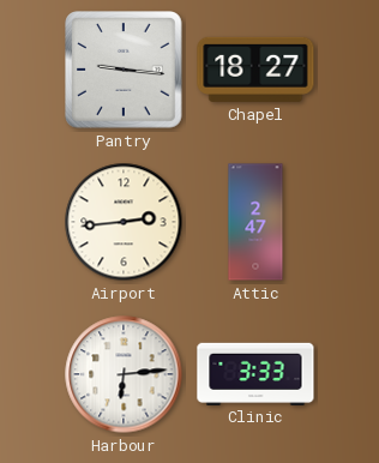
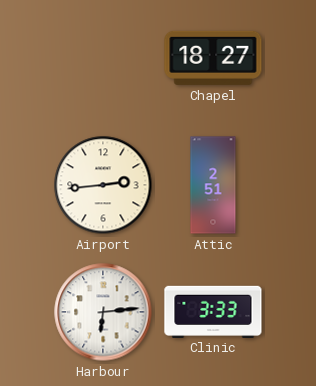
Pantry: 9:16 -> none
Attic: 2:47 -> 2:51
